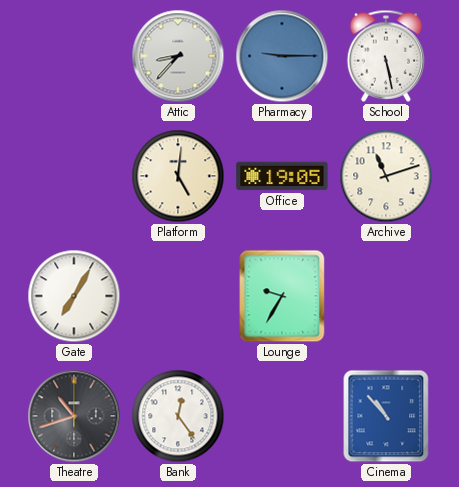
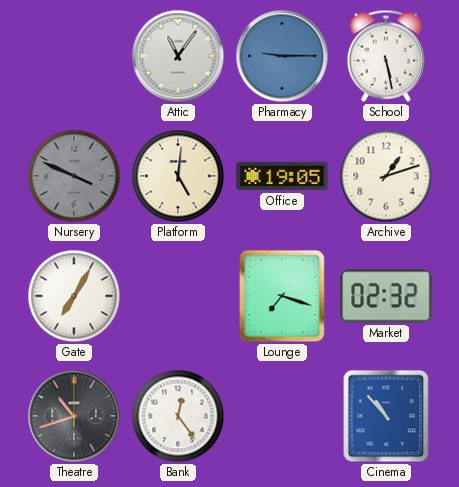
Attic: 8:37 -> 11:06
Nursery: none -> 3:49
Archive: 11:12 -> 1:12
Lounge: 9:35 -> 7:18
Market: none -> 02:32
